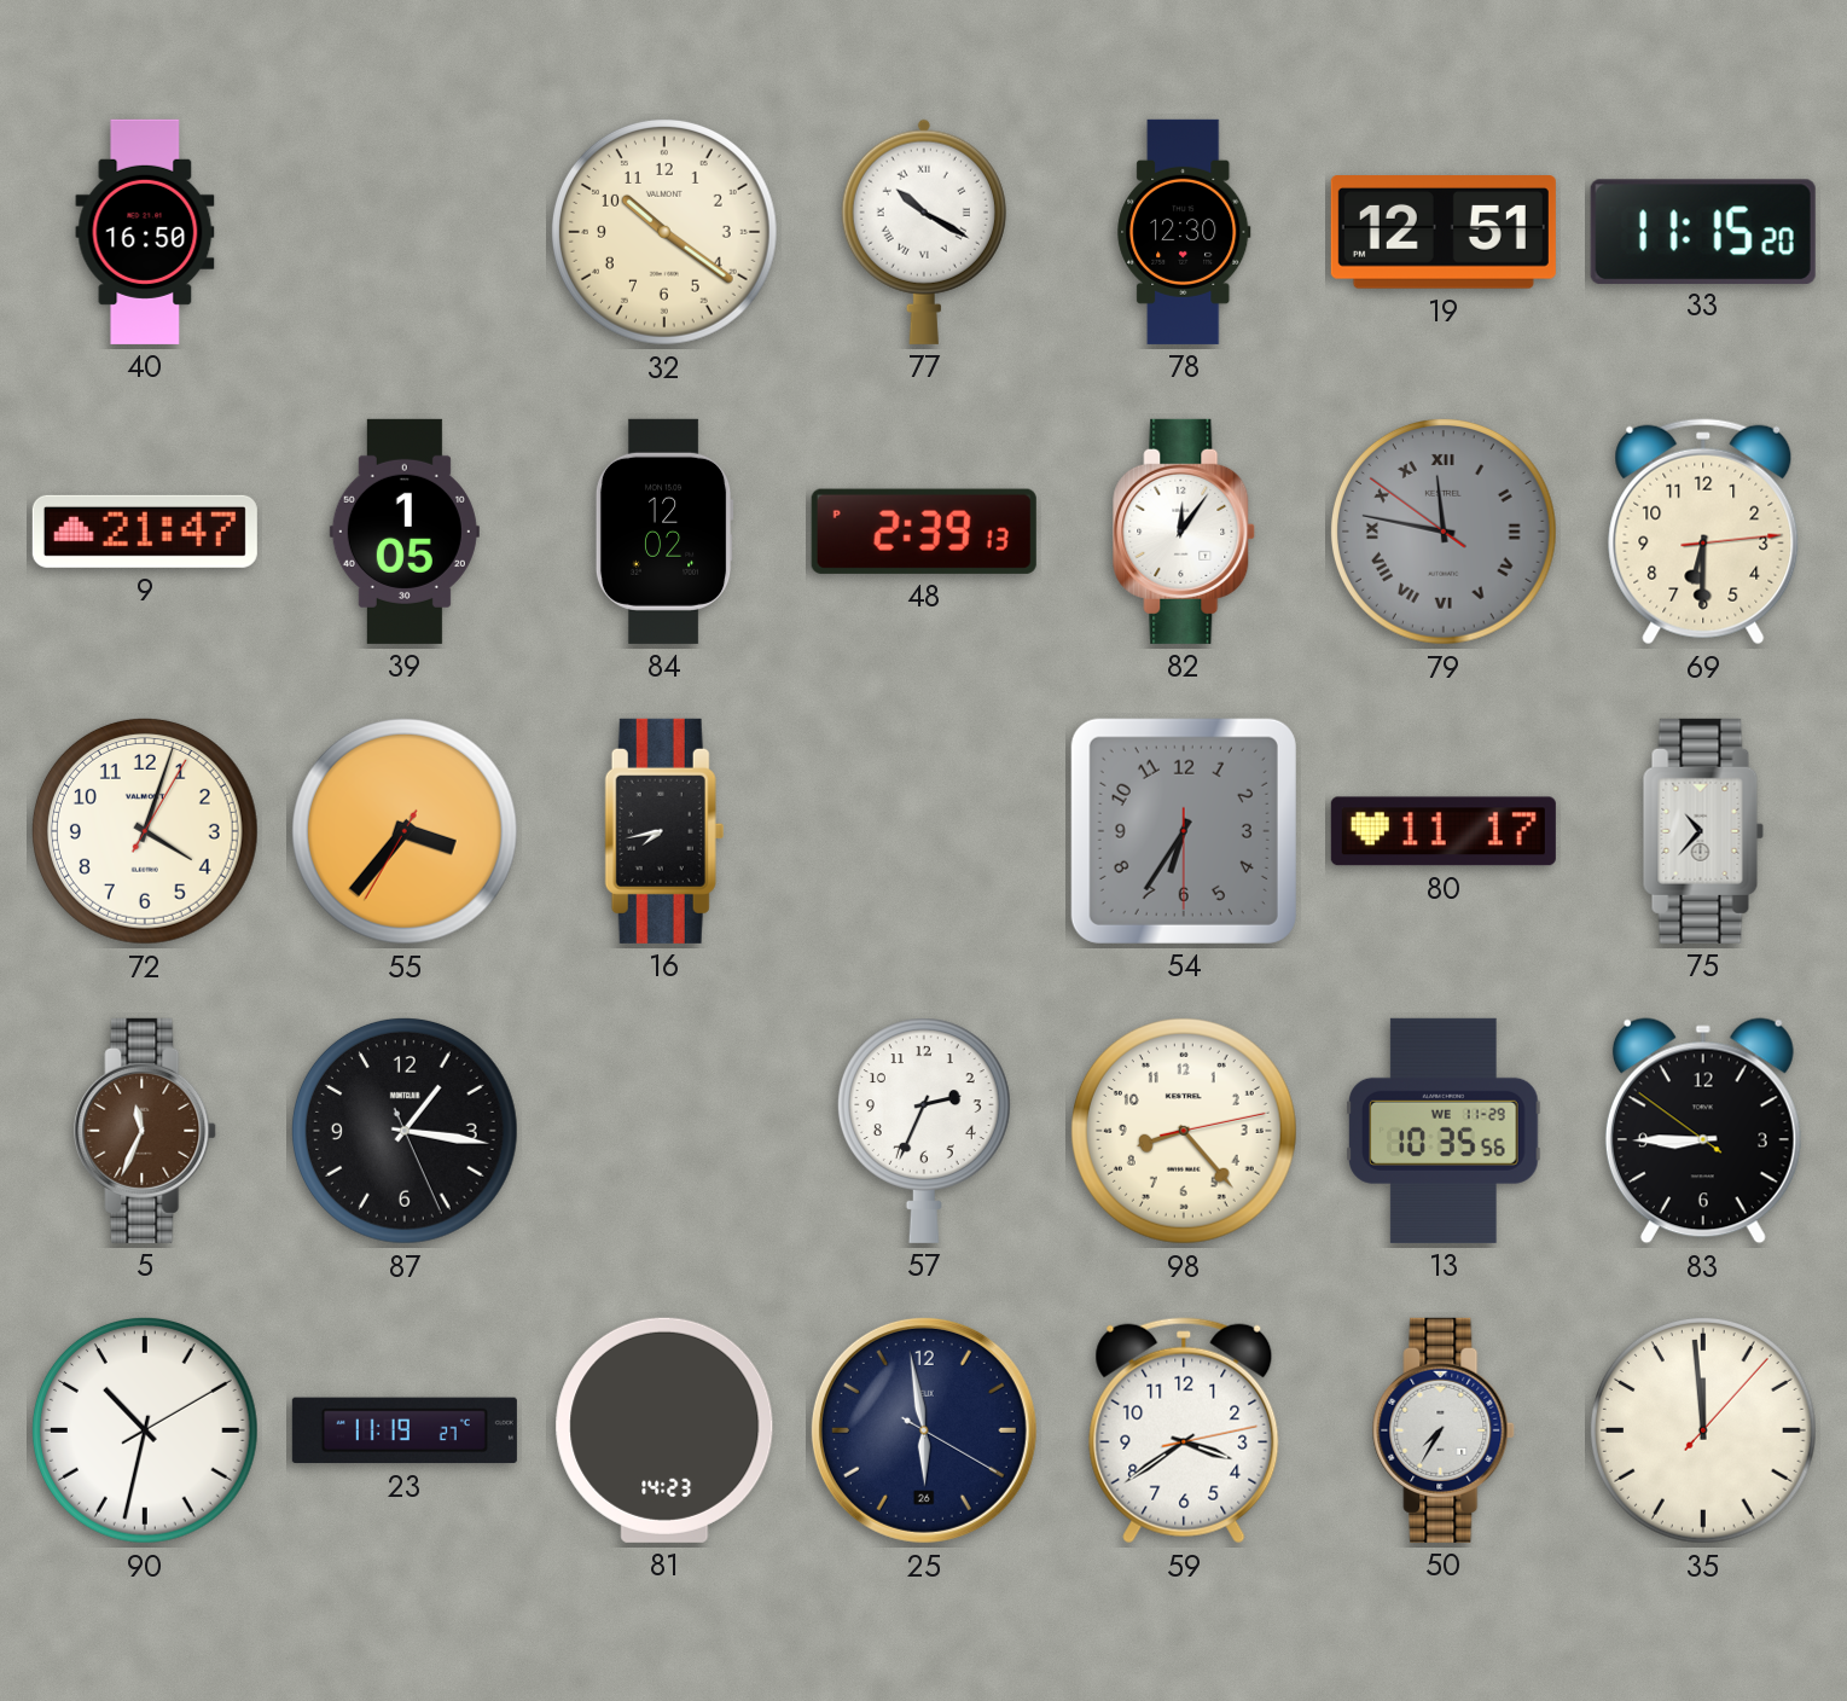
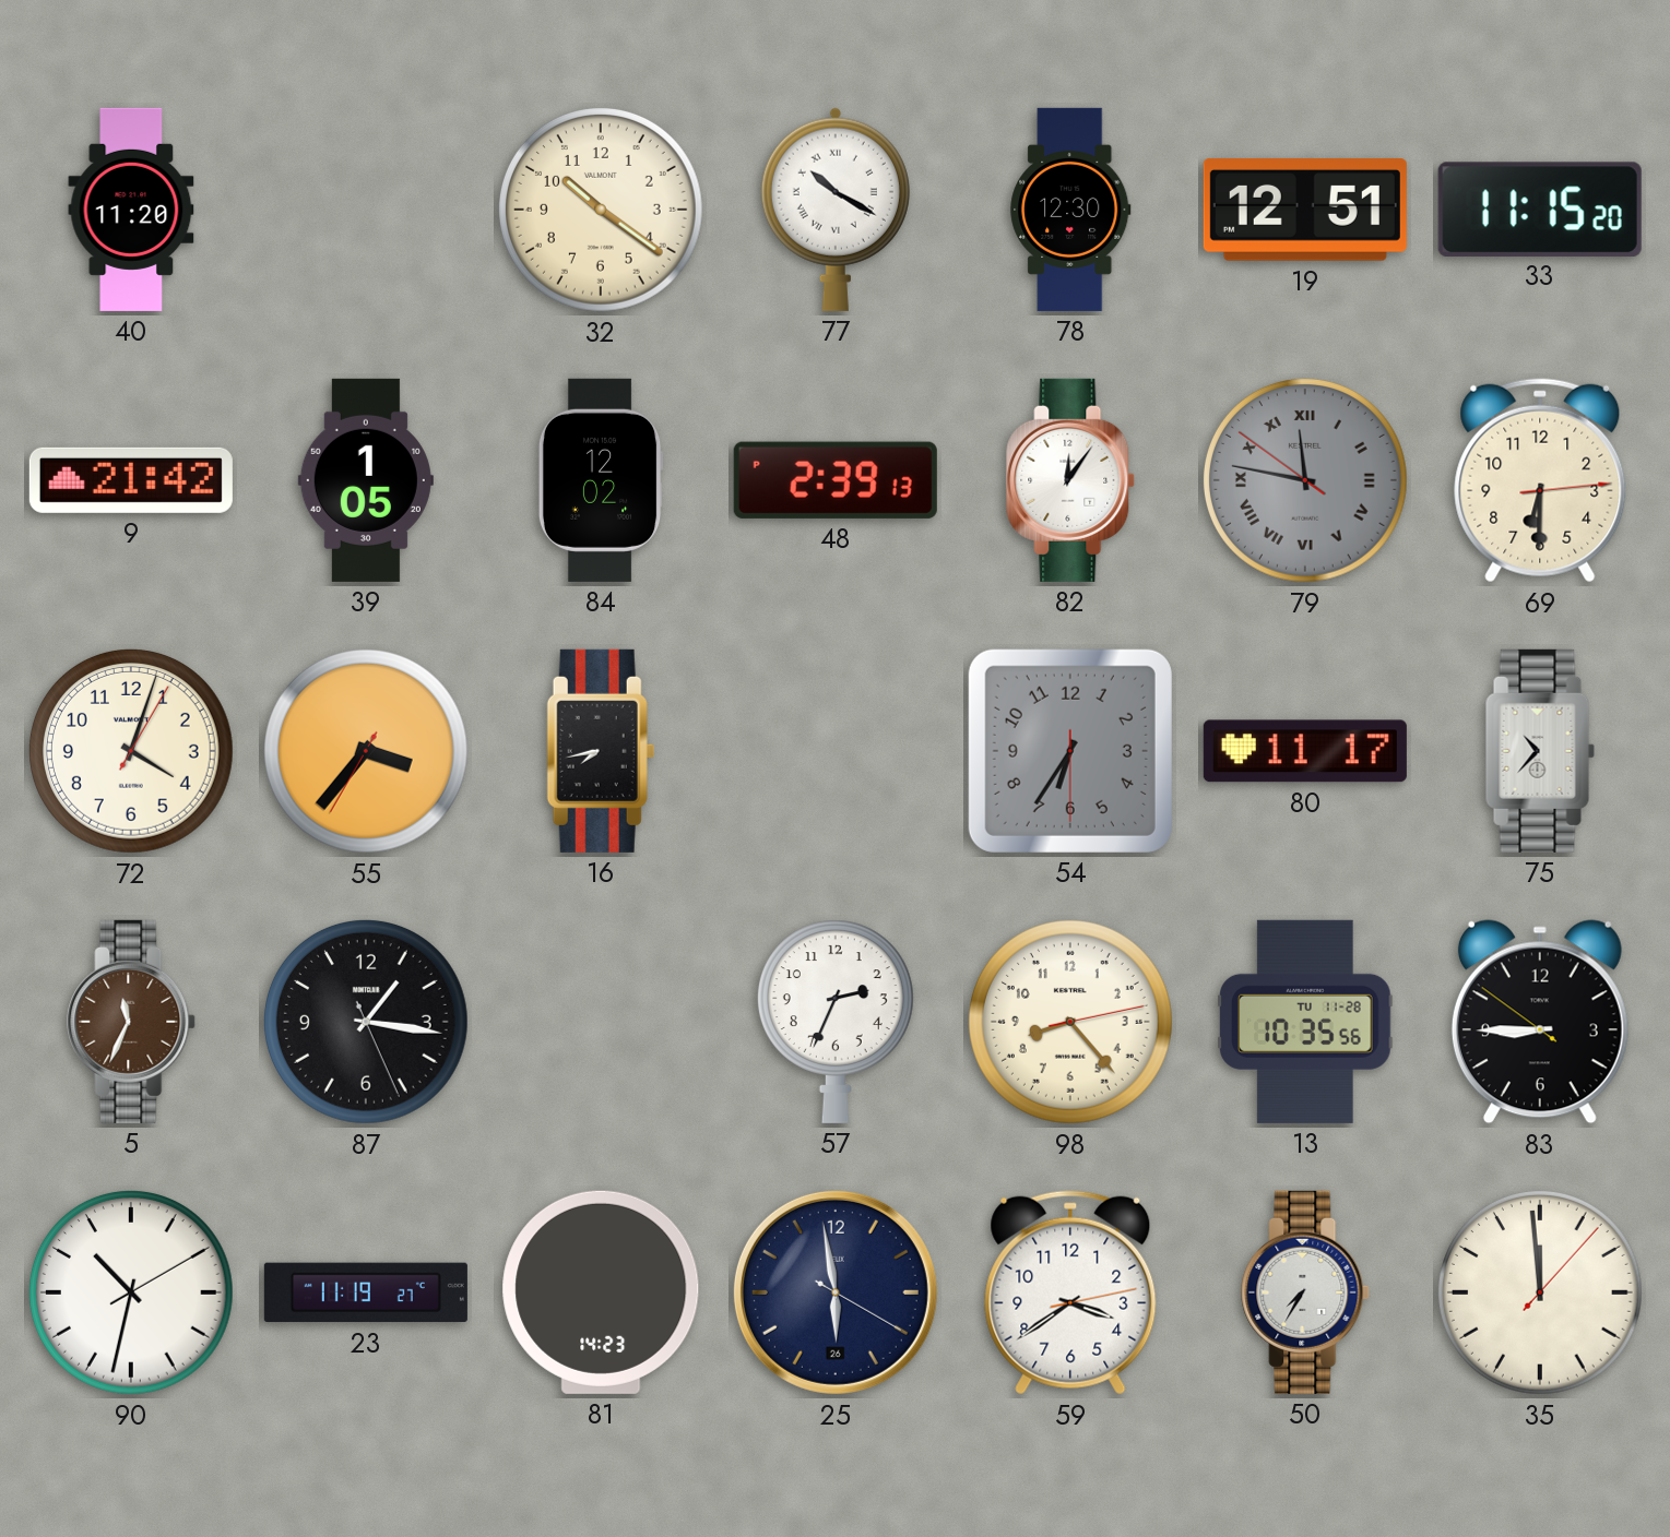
40: 16:50 -> 11:20
9: 21:47 -> 21:42
13 date: WE 11-29 -> TU 11-28
